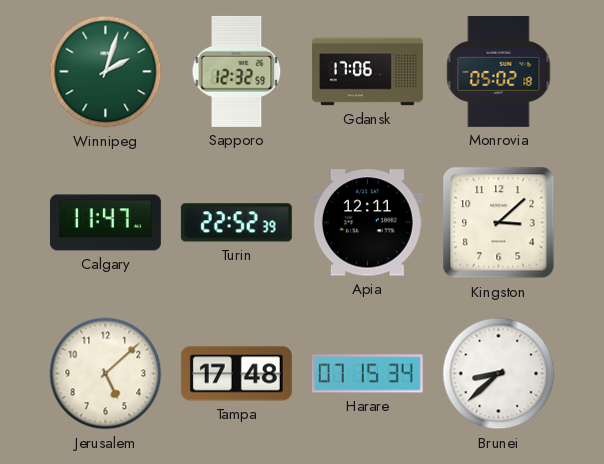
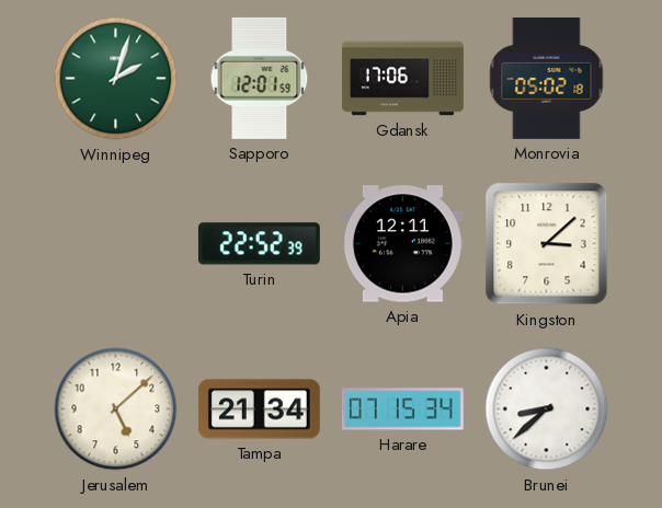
Sapporo: 12:32 -> 12:01
Calgary: 11:47 -> none
Tampa: 17:48 -> 21:34
